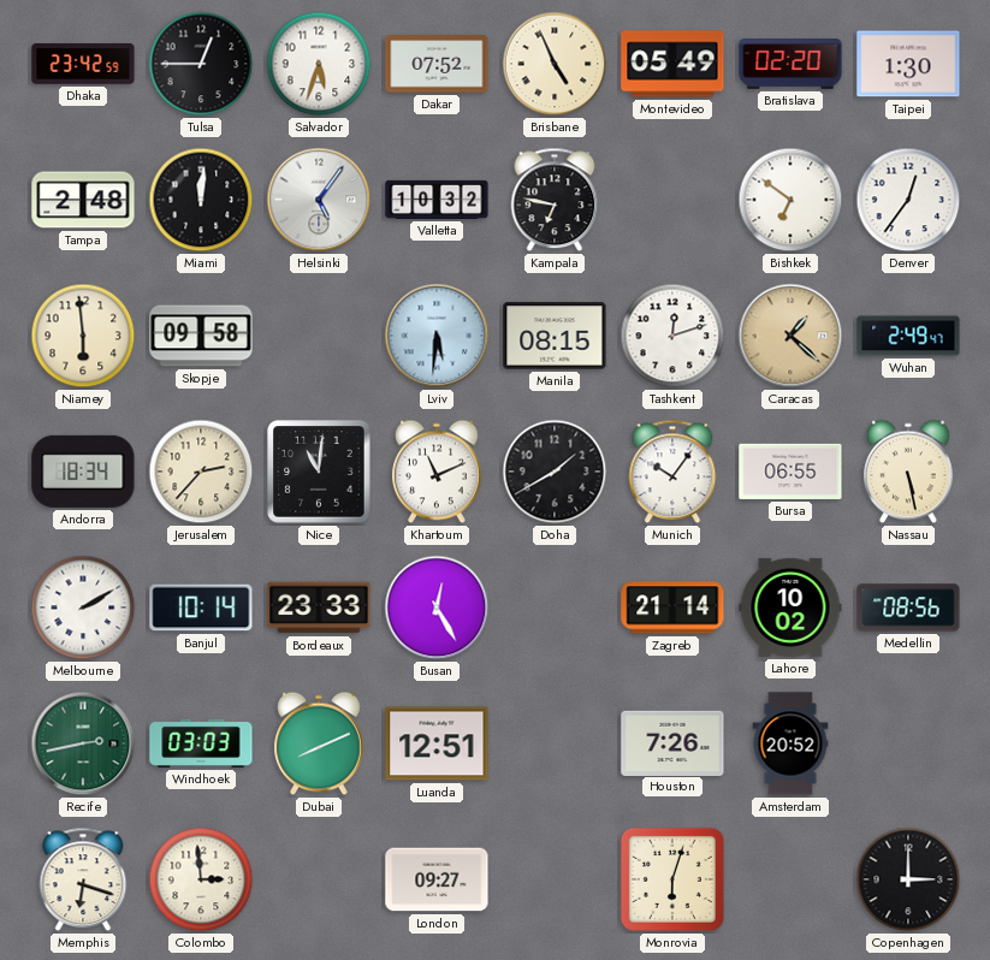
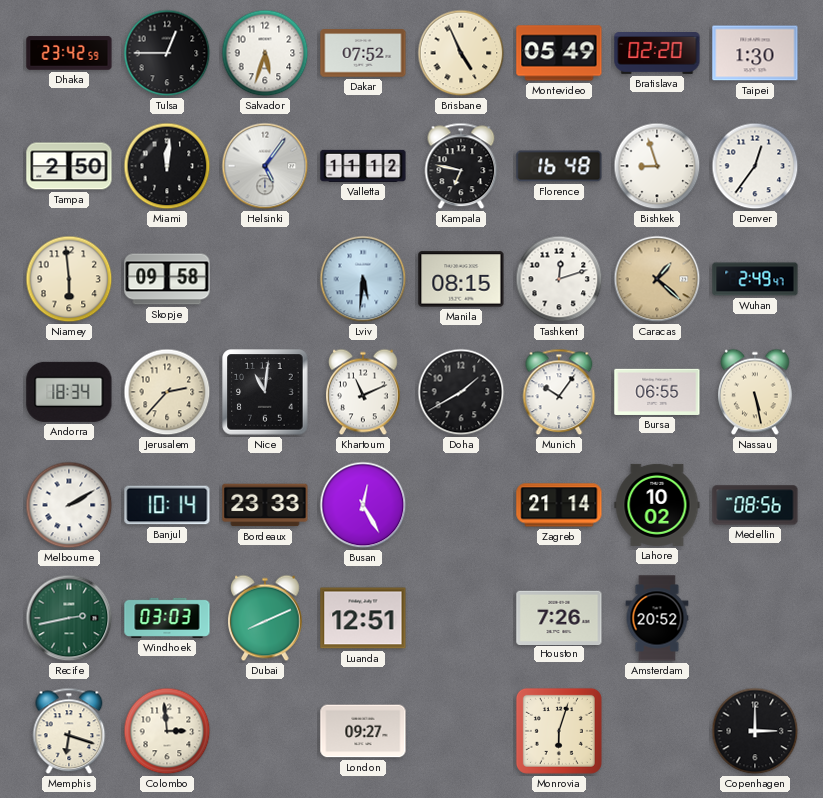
Tampa: 2:48 -> 2:50
Valletta: 10:32 -> 11:12
Florence: none -> 16:48
Bishkek: 6:51 -> 8:57
